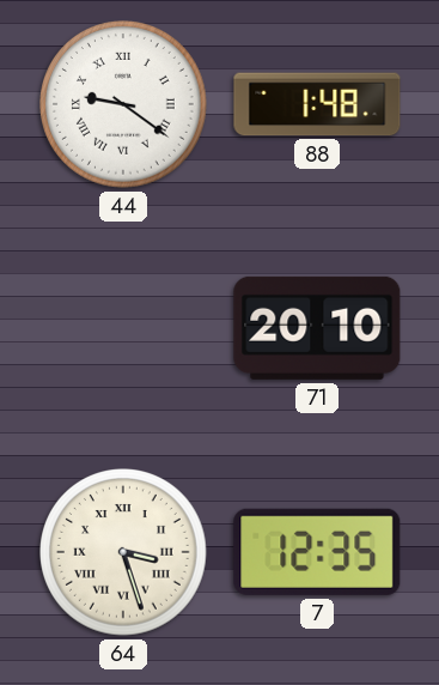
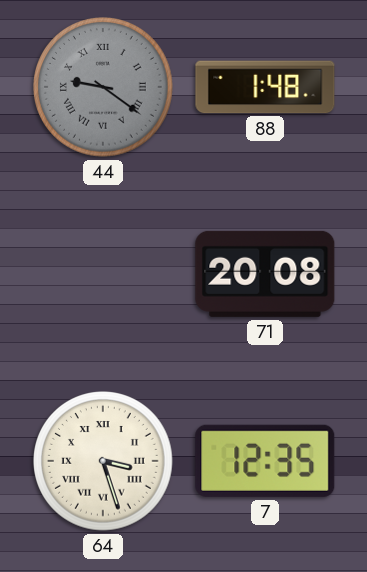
44 dial: white -> grey
71: 20:10 -> 20:08
